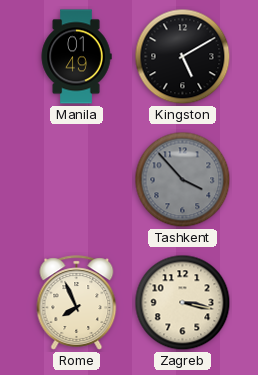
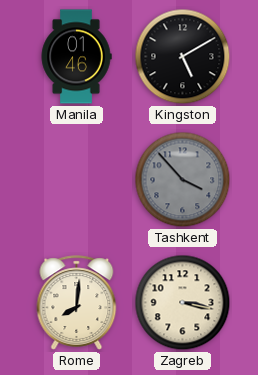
Manila: 01:49 -> 01:46
Rome: 7:56 -> 8:01
